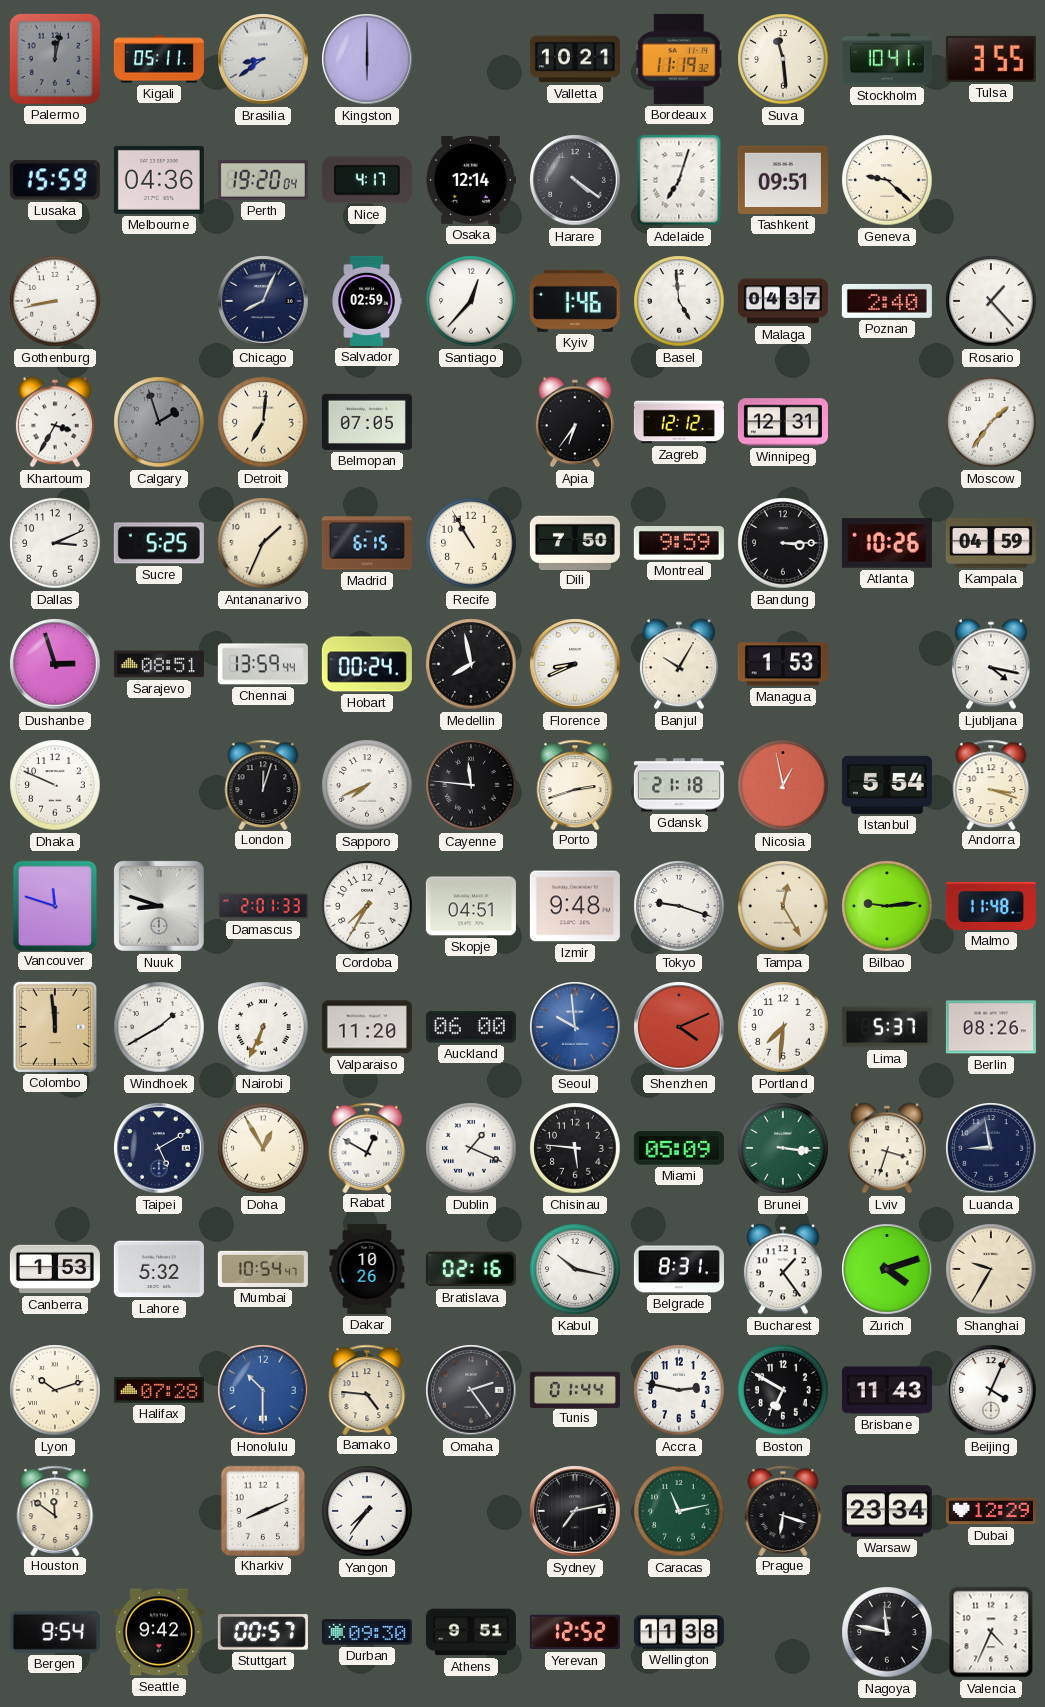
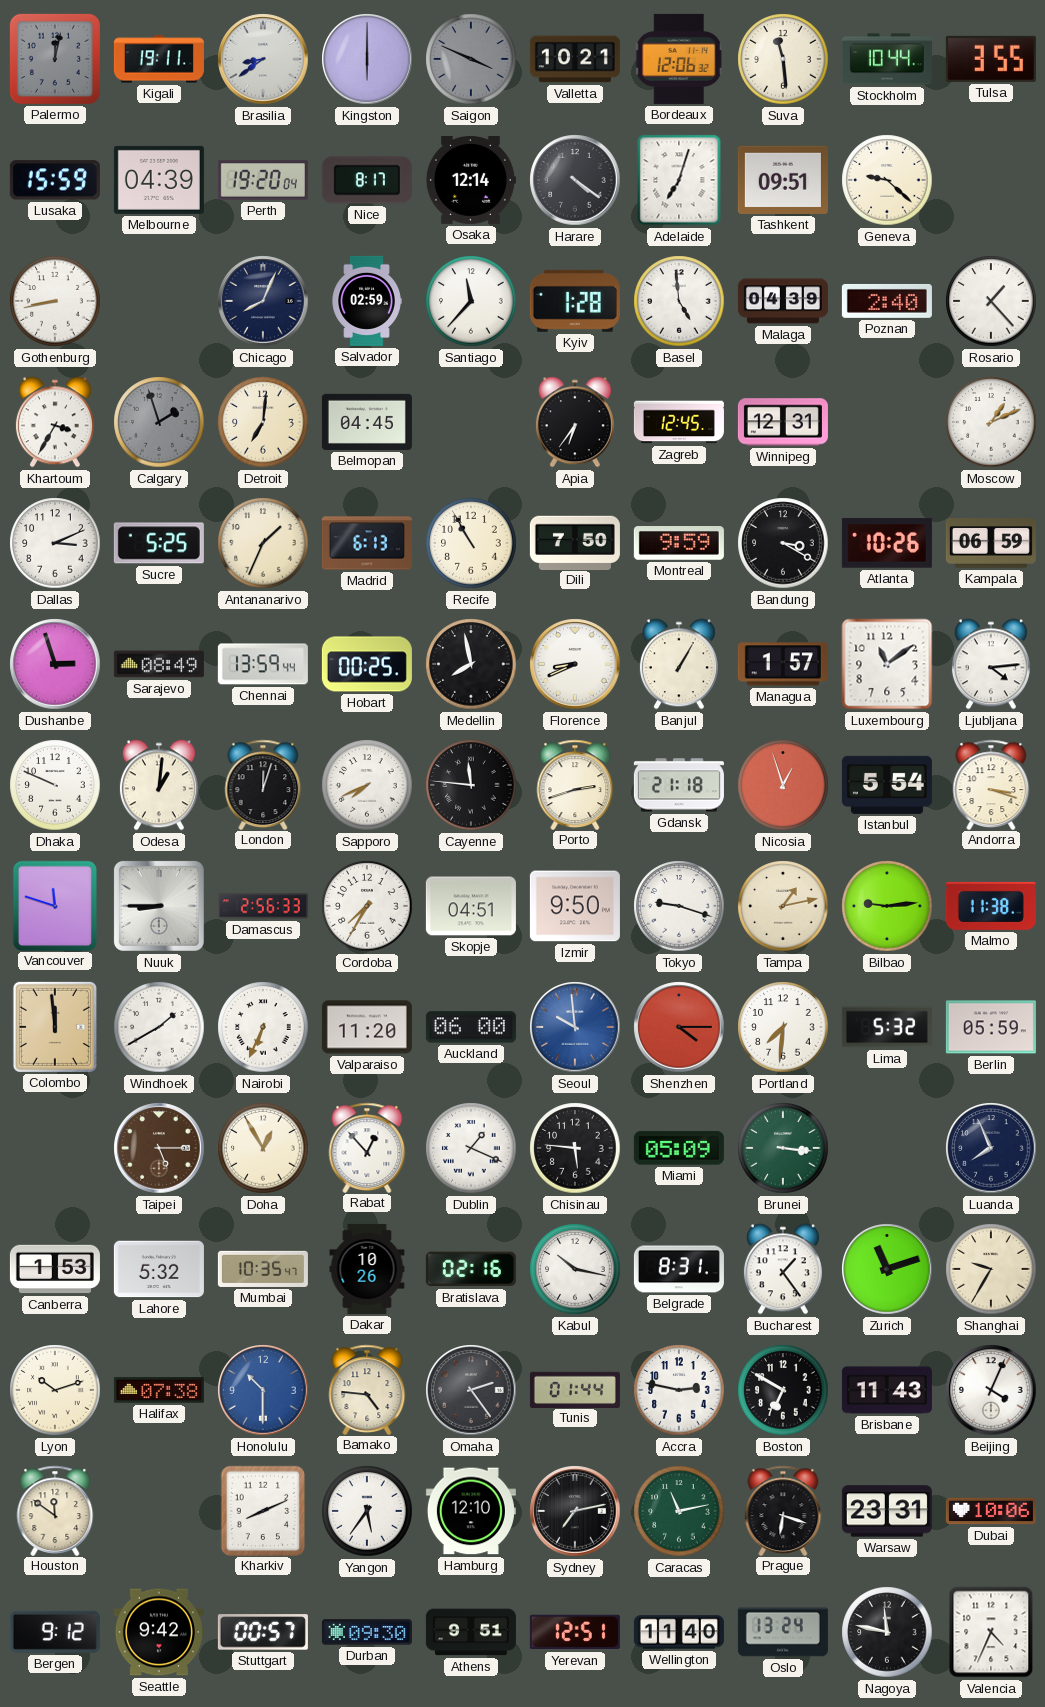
Kigali: 05:11 -> 19:11
Saigon: none -> 3:49
Bordeaux: 11:19 -> 12:06
Stockholm: 10:41 -> 10:44
Melbourne: 04:36 -> 04:39
Nice: 4:17 -> 8:17
Santiago: 12:37 -> 11:37
Kyiv: 1:46 -> 1:28
Malaga: 04:37 -> 04:39
Belmopan: 07:05 -> 04:45
Zagreb: 12:12 -> 12:45
Moscow: 1:36 -> 1:11
Madrid: 6:15 -> 6:13
Bandung: 3:15 -> 3:20
Kampala: 04:59 -> 06:59
Sarajevo: 08:51 -> 08:49
Hobart: 00:24 -> 00:25
Banjul: 10:05 -> 1:05
Managua: 1:53 -> 1:57
Luxembourg: none -> 11:09
Ljubljana: 4:17 -> 4:14
Odesa: none -> 1:01
Nicosia: 12:58 -> 12:57
Nuuk: 8:48 -> 8:45
Damascus: 2:01 -> 2:56
Izmir: 9:48 -> 9:50
Tampa: 12:25 -> 1:13
Malmo: 11:48 -> 11:38
Shenzhen: 4:11 -> 4:15
Lima: 5:37 -> 5:32
Berlin: 08:26 -> 05:59
Taipei: 5:10 -> 5:15
Taipei dial: navy -> brown
Rabat: 12:50 -> 12:53
Lviv: 3:33 -> none
Luanda: 8:58 -> 7:56
Mumbai: 10:54 -> 10:35
Zurich: 4:12 -> 11:12
Halifax: 07:28 -> 07:38
Yangon: 7:36 -> 5:36
Hamburg: none -> 12:10
Warsaw: 23:34 -> 23:31
Dubai: 12:29 -> 10:06
Bergen: 9:54 -> 9:12
Yerevan: 12:52 -> 12:51
Wellington: 11:38 -> 11:40
Oslo: none -> 13:24
